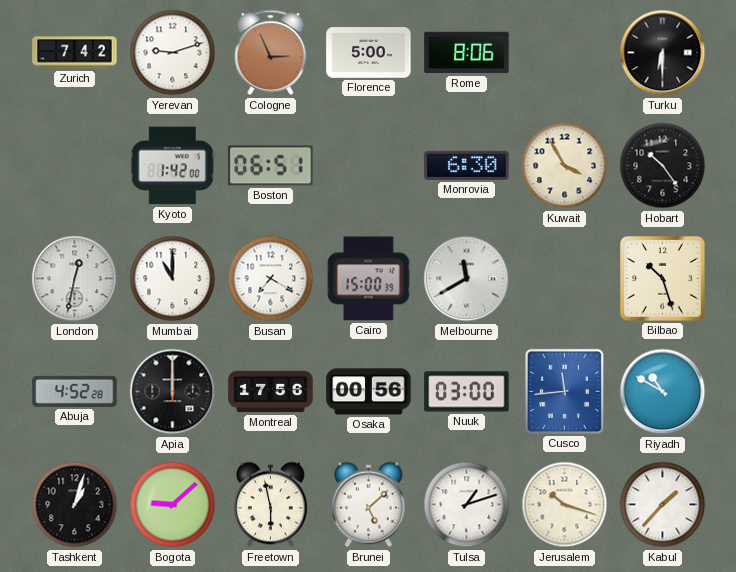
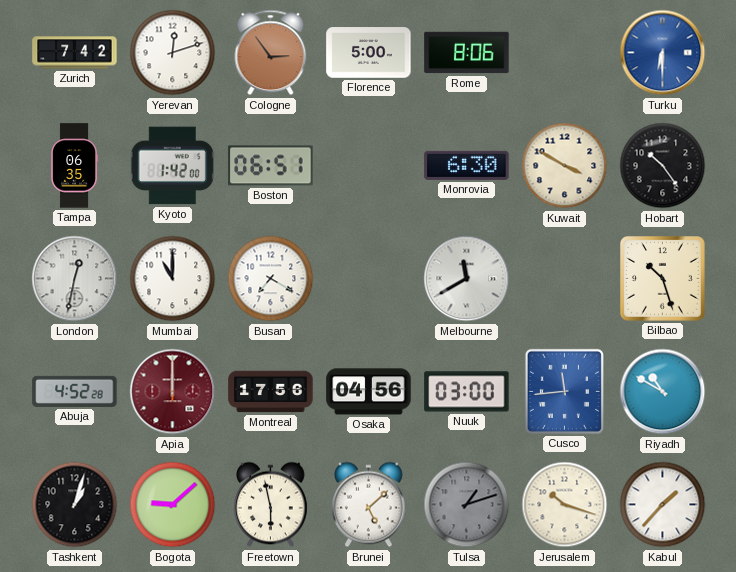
Yerevan: 9:12 -> 12:12
Cologne: 2:56 -> 2:54
Turku dial: black -> blue
Tampa: none -> 06:35
Kuwait: 3:55 -> 3:50
Cairo: 15:00 -> none
Apia dial: black -> burgundy
Osaka: 00:56 -> 04:56
Tulsa dial: white -> grey
